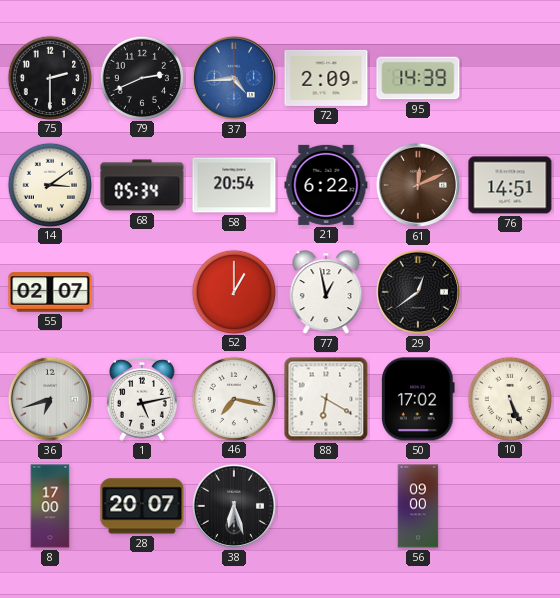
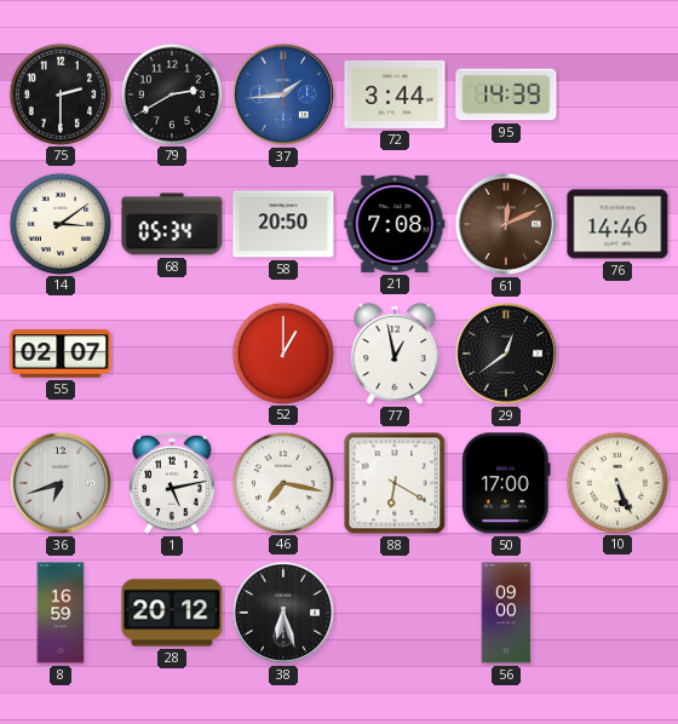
79: 2:41 -> 2:40
37: 4:44 -> 1:44
72: 2:09 -> 3:44
58: 20:54 -> 20:50
21: 6:22 -> 7:08
76: 14:51 -> 14:46
50: 17:02 -> 17:00
8: 17:00 -> 16:59
28: 20:07 -> 20:12
